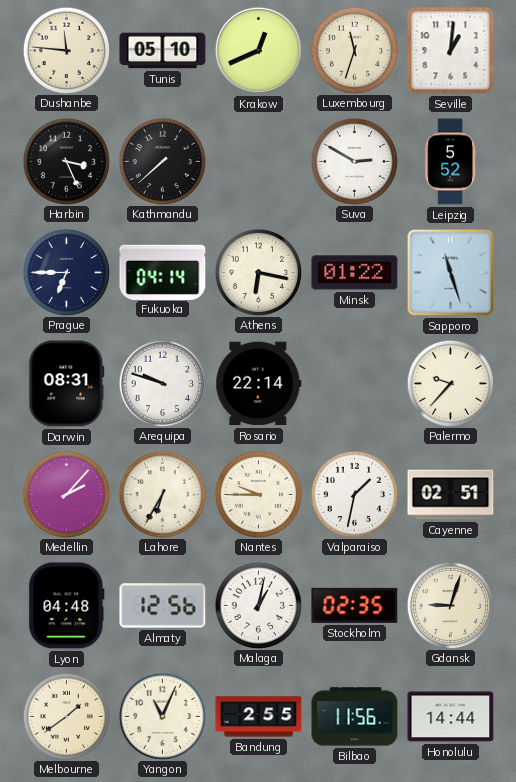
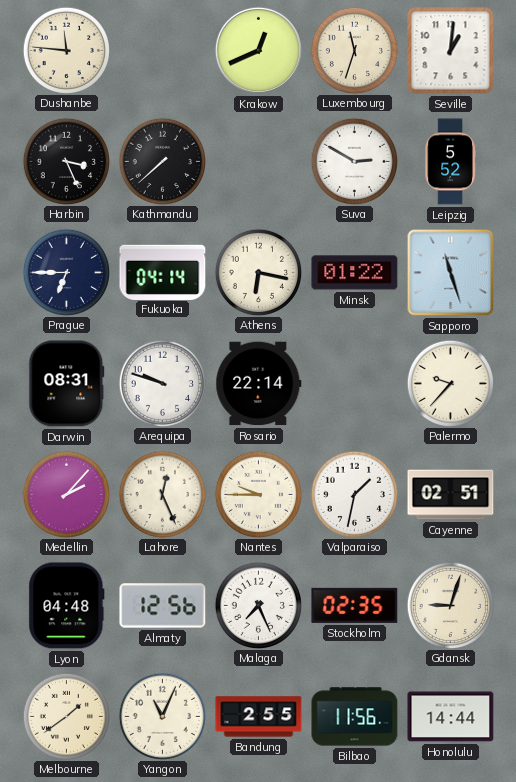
Tunis: 05:10 -> none
Lahore: 6:35 -> 12:26
Malaga: 1:02 -> 7:26
